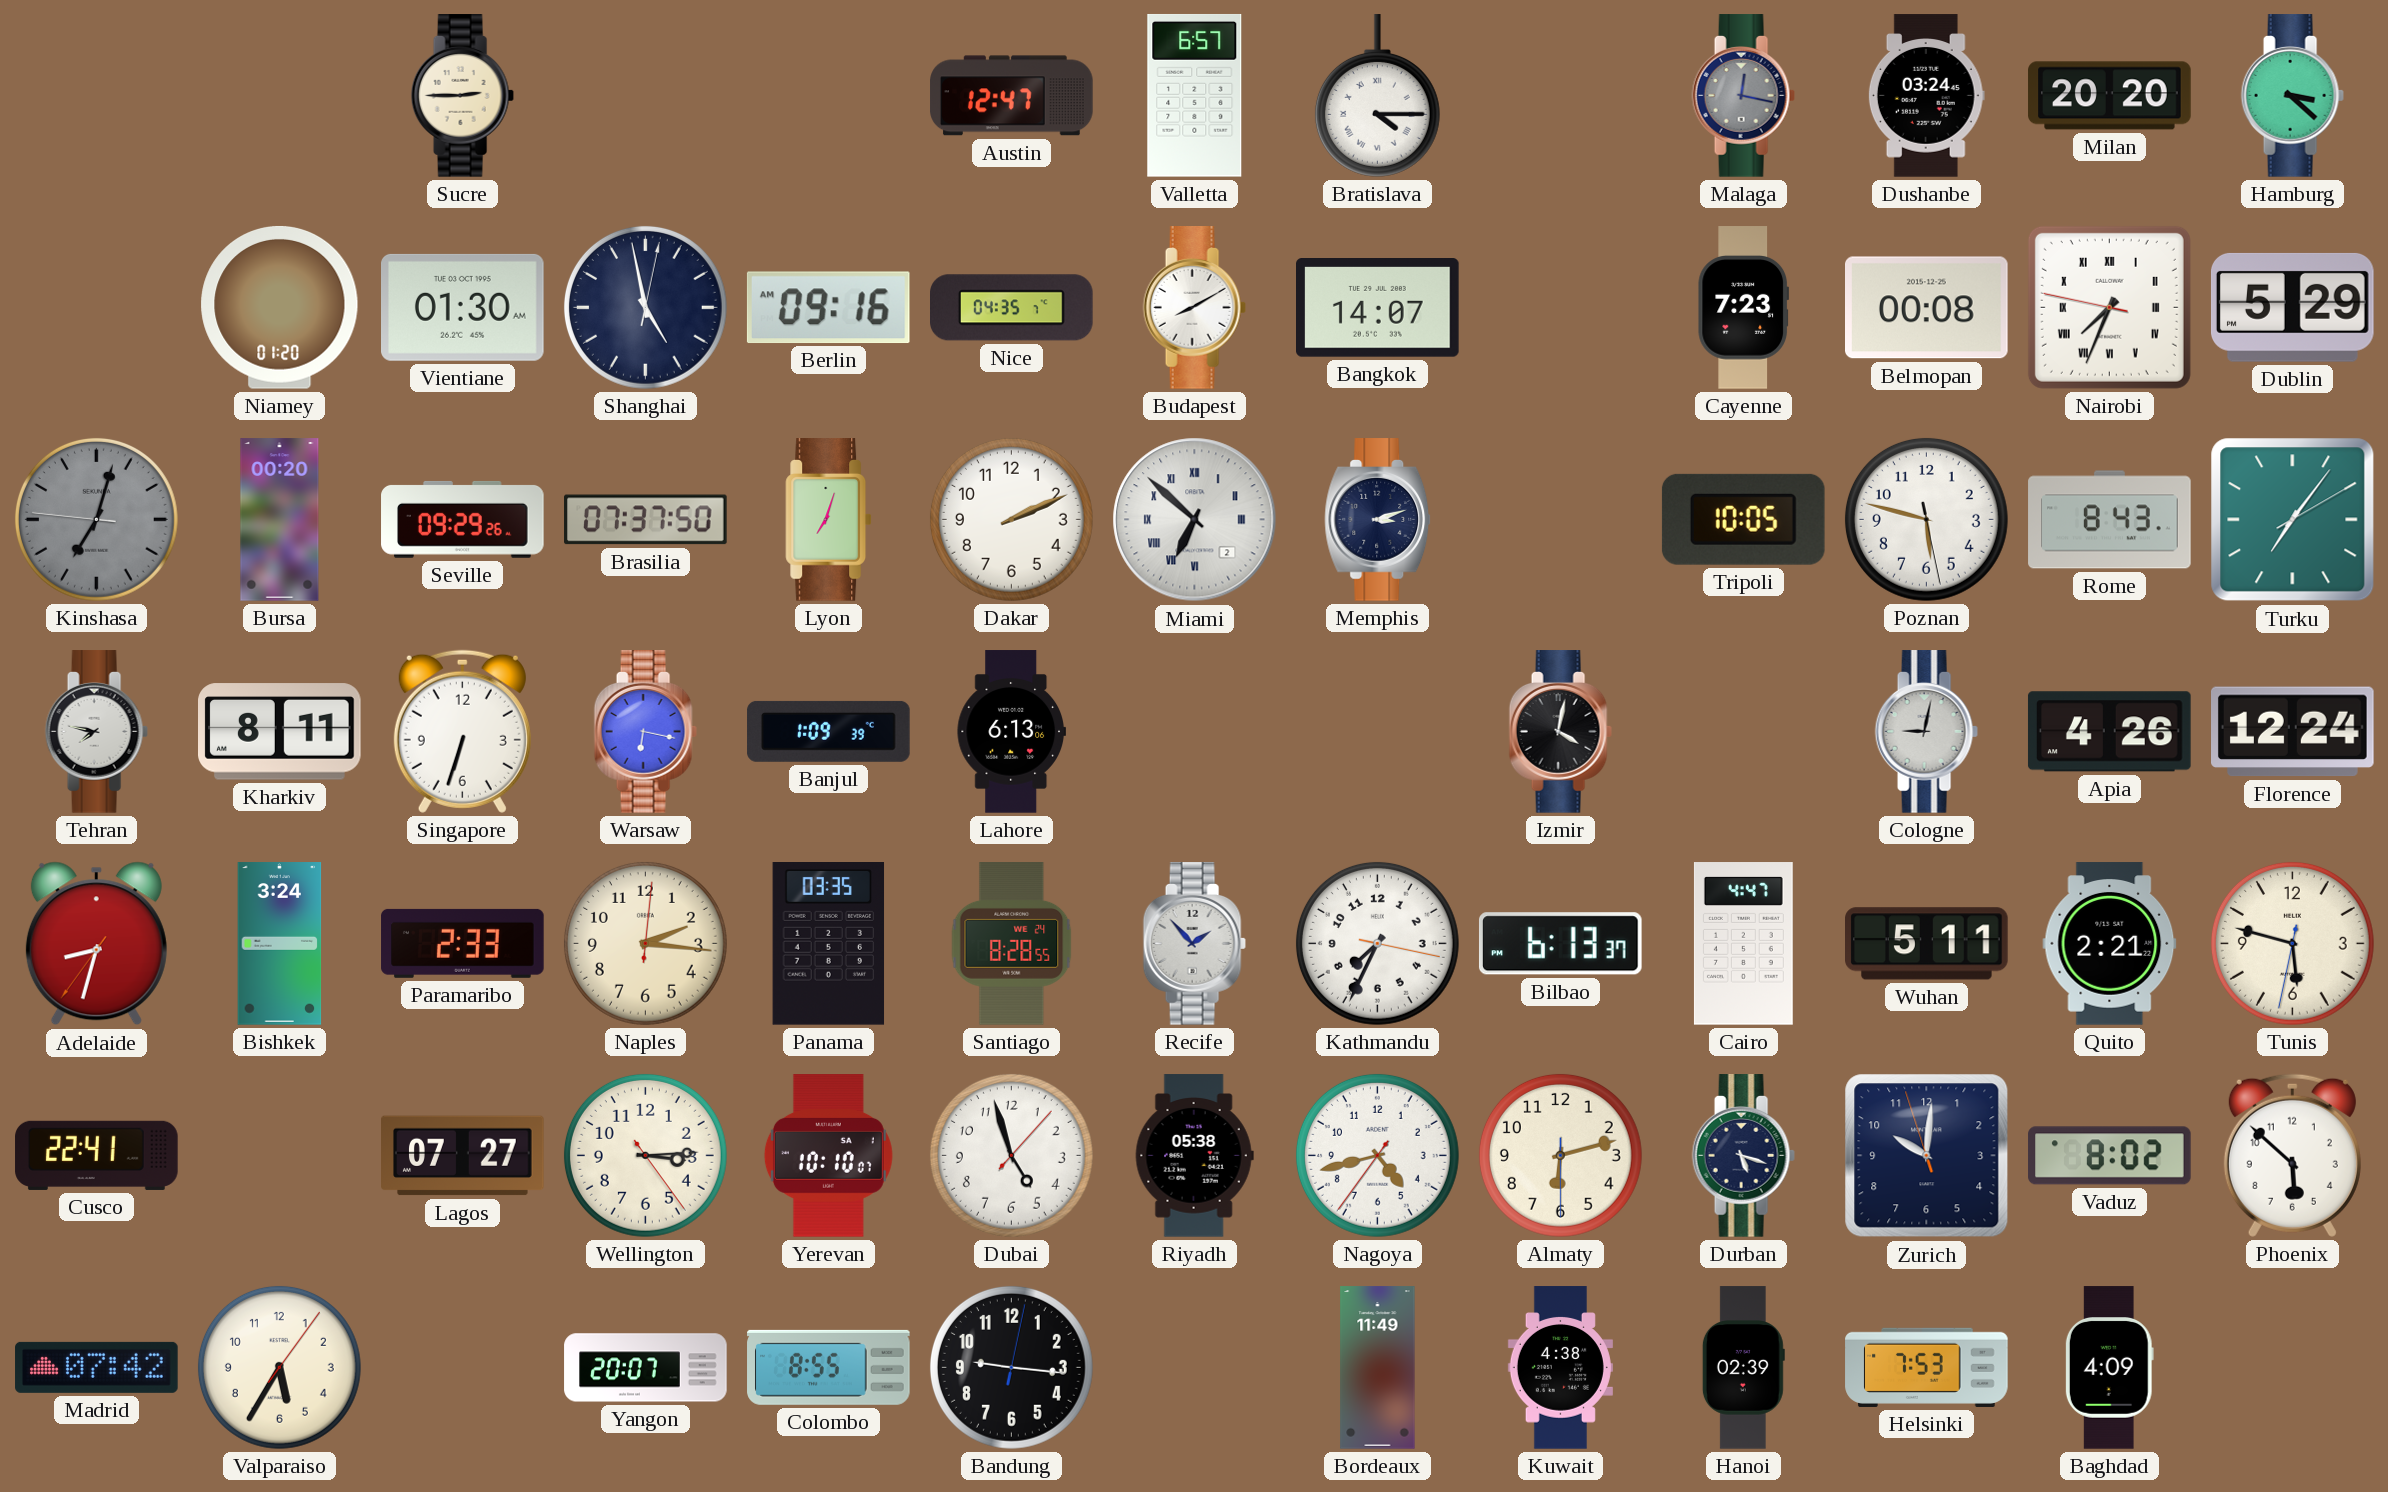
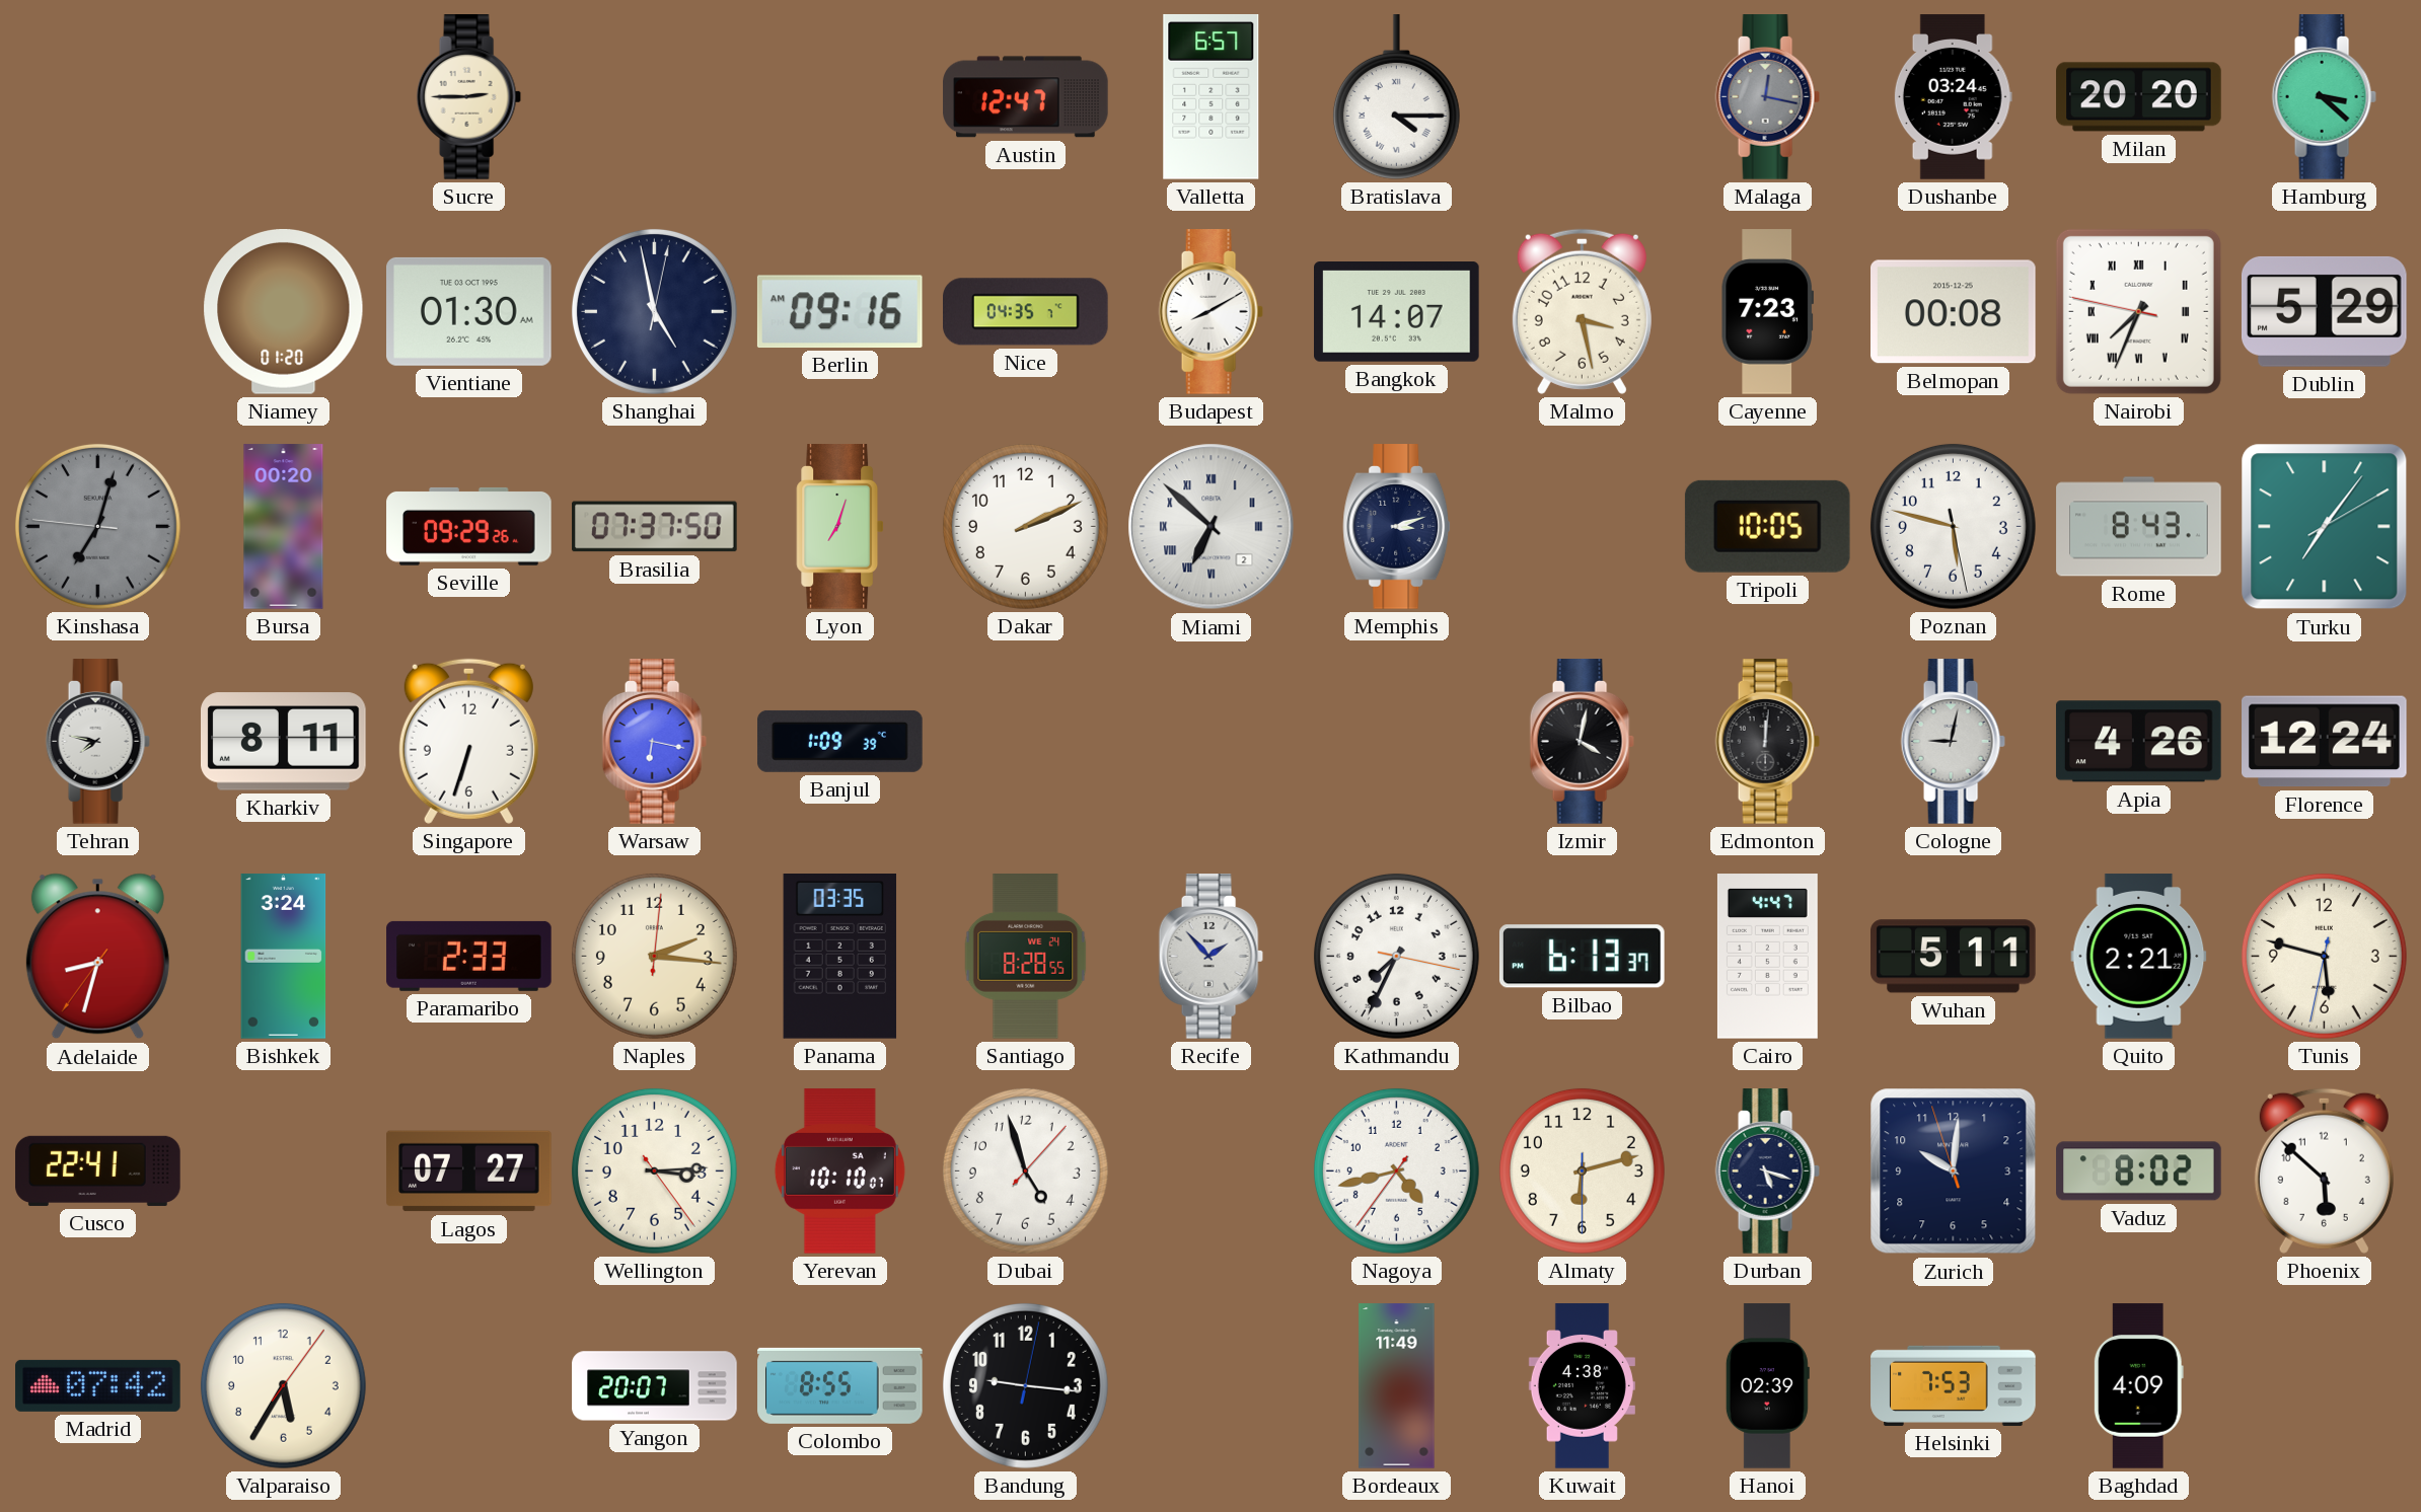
Malmo: none -> 3:28
Lahore: 6:13 -> none
Edmonton: none -> 12:01
Riyadh: 05:38 -> none
